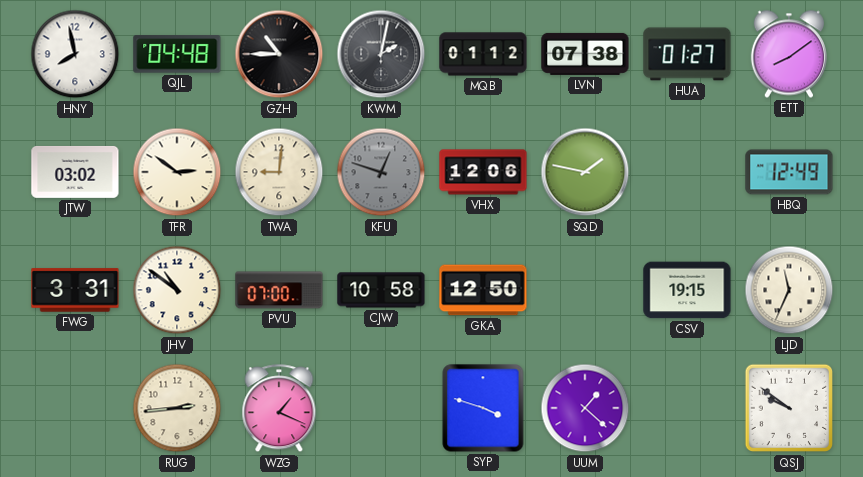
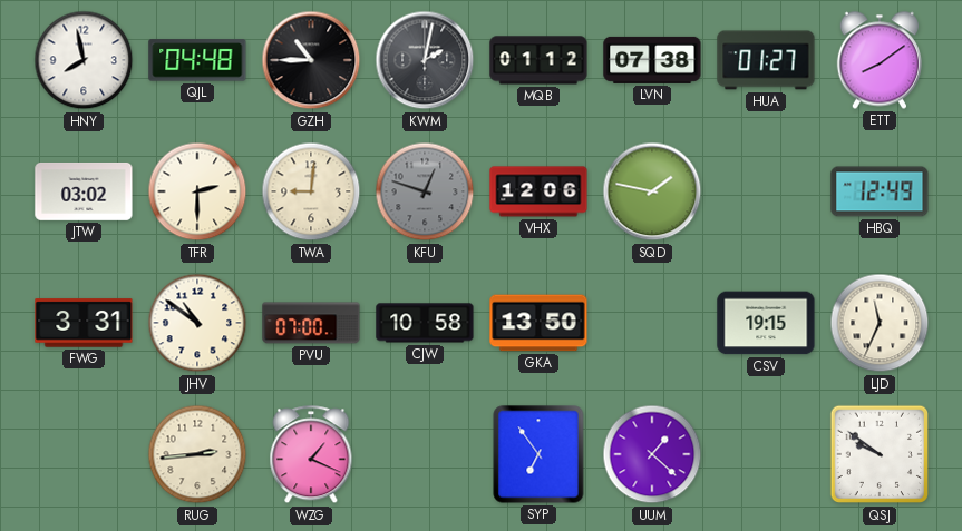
TFR: 2:51 -> 2:30
GKA: 12:50 -> 13:50
SYP: 3:48 -> 6:54
